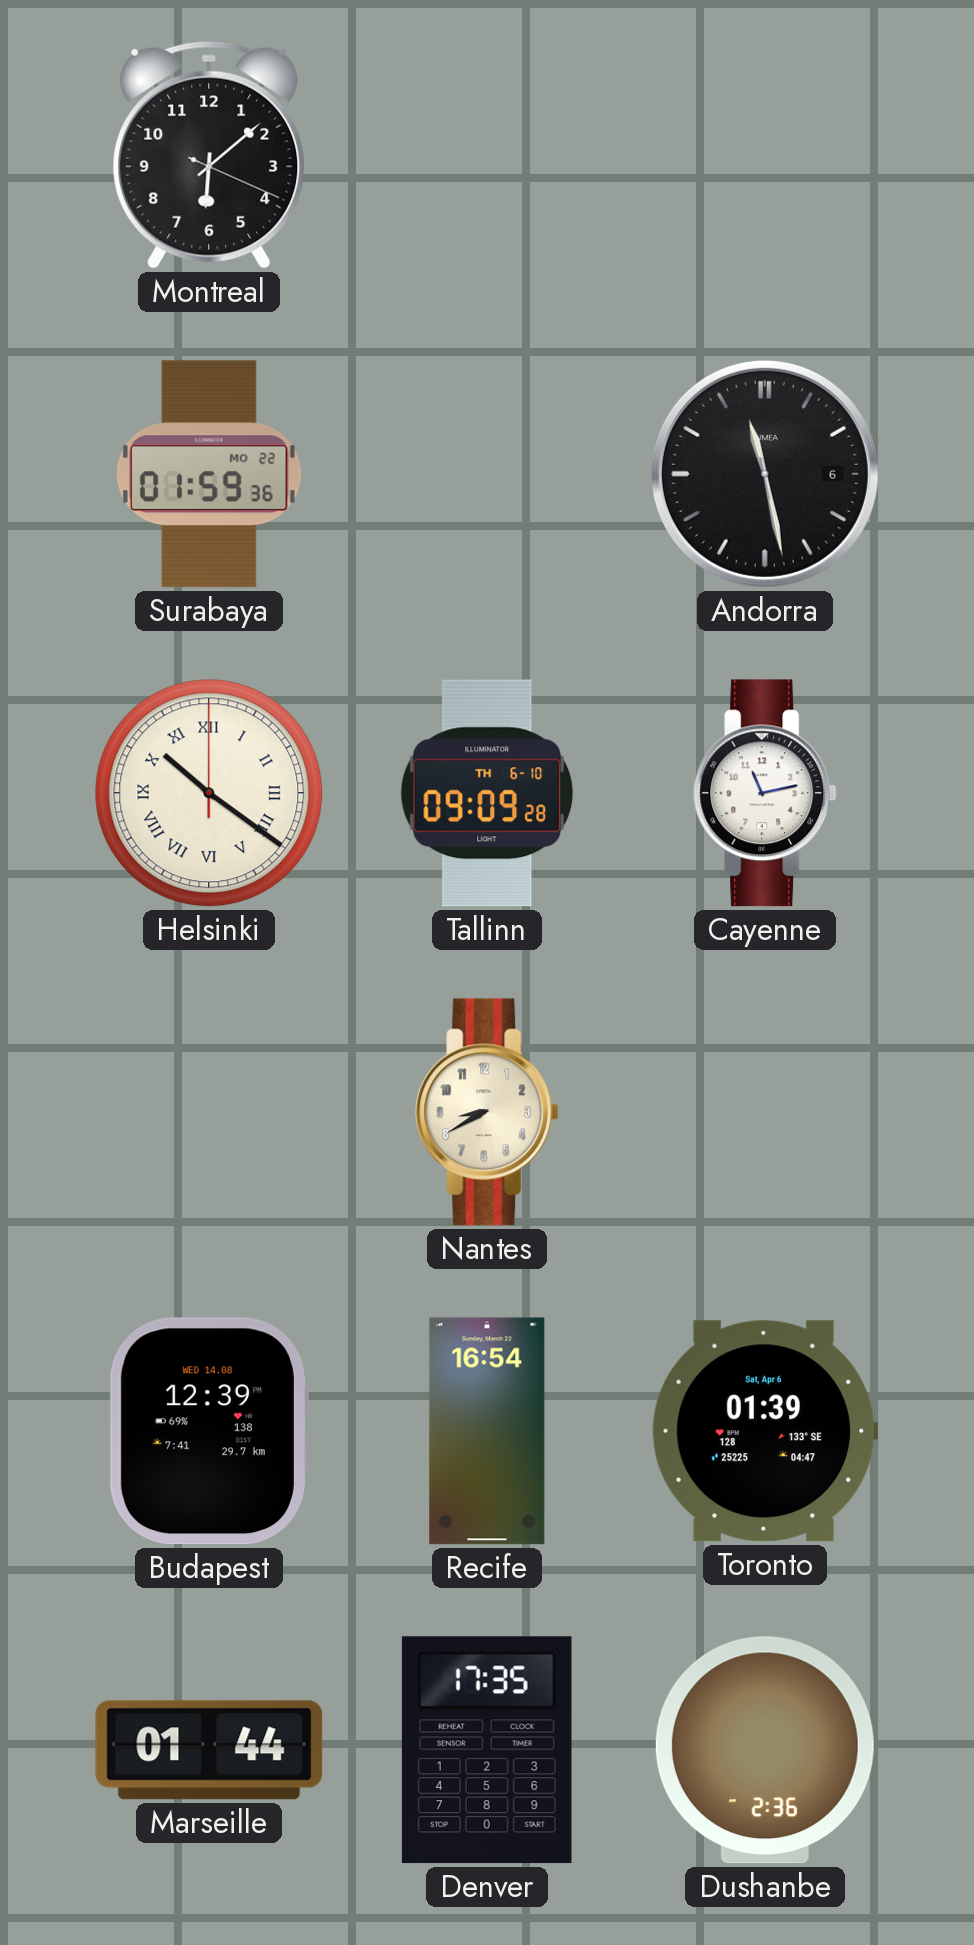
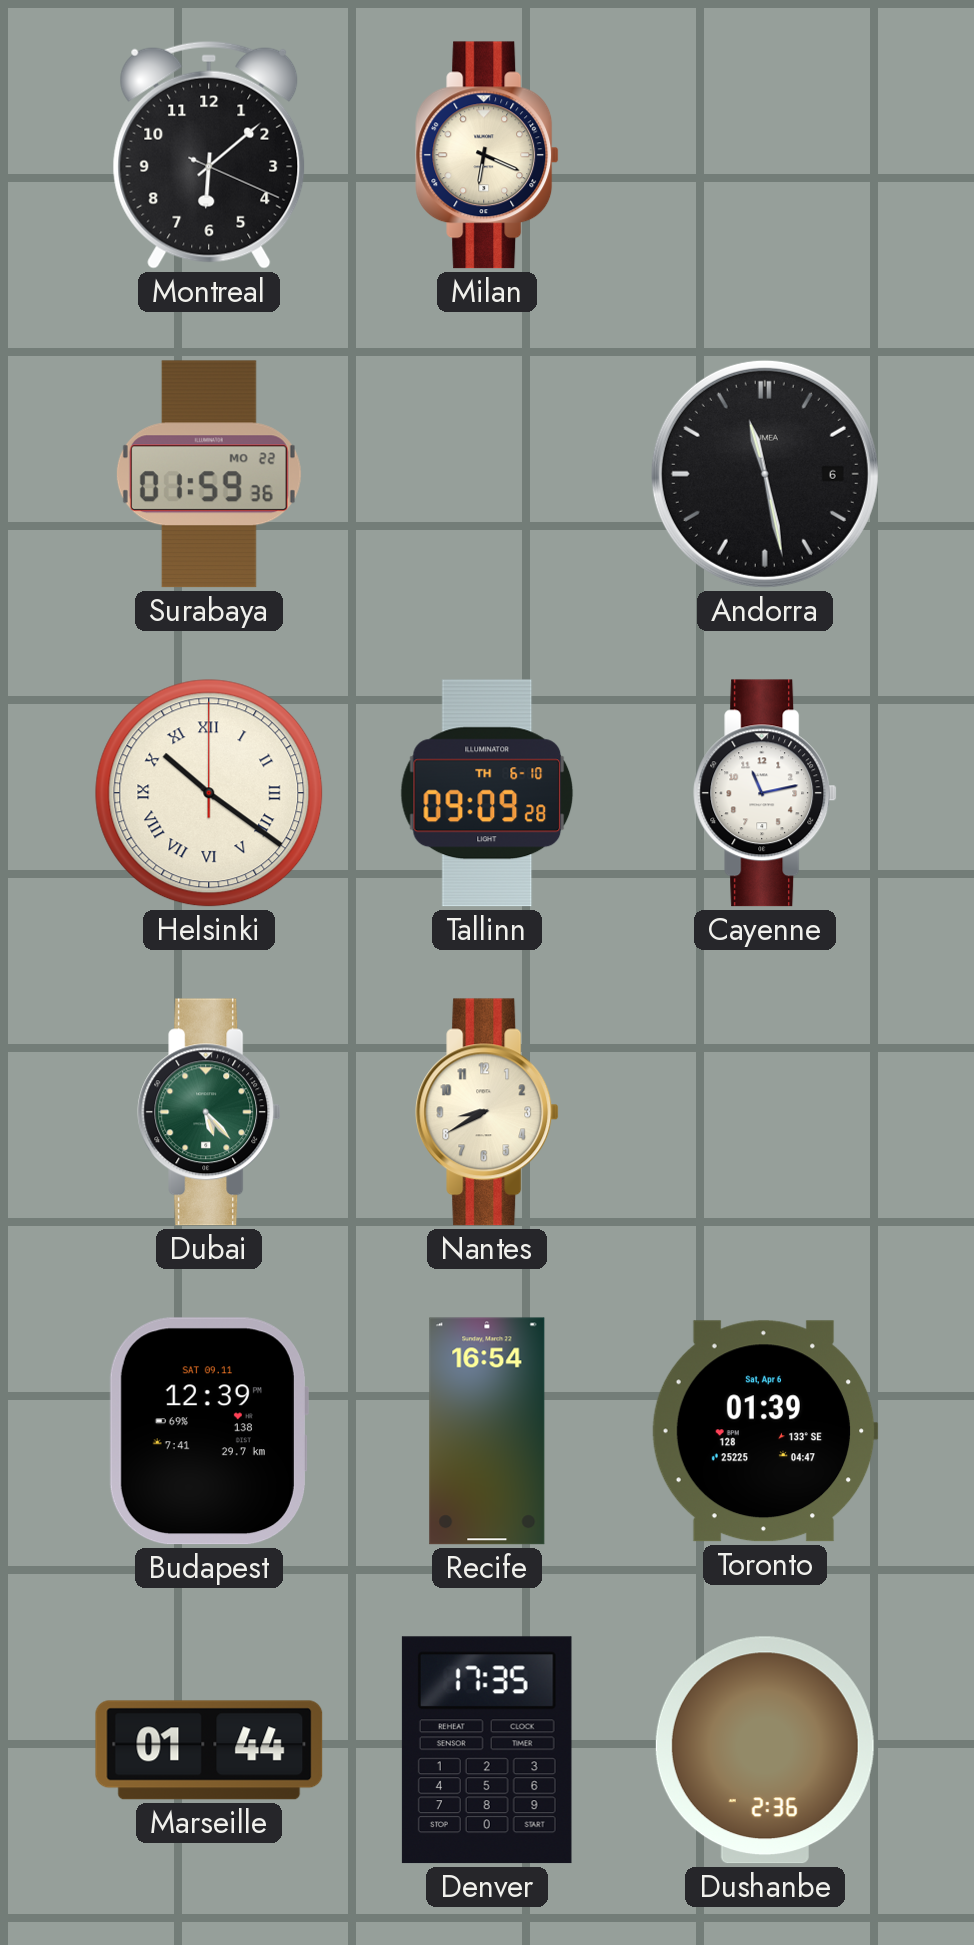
Milan: none -> 6:19
Dubai: none -> 5:23
Budapest date: WED 14.08 -> SAT 09.11
